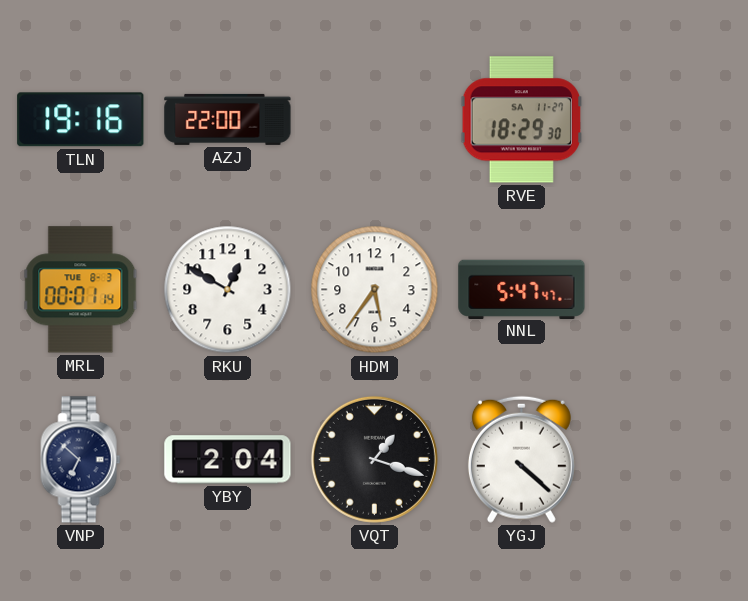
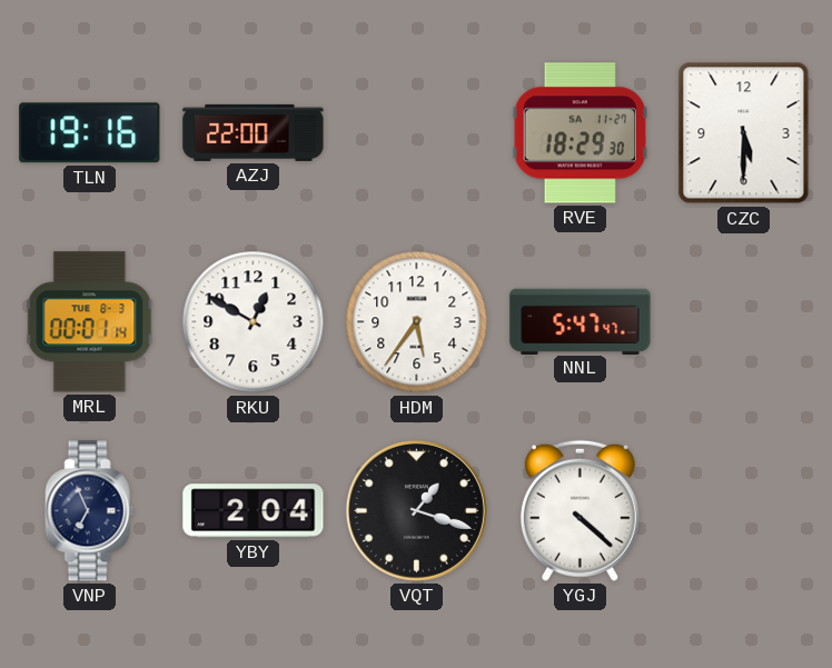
CZC: none -> 5:30
VNP: 6:52 -> 6:56
